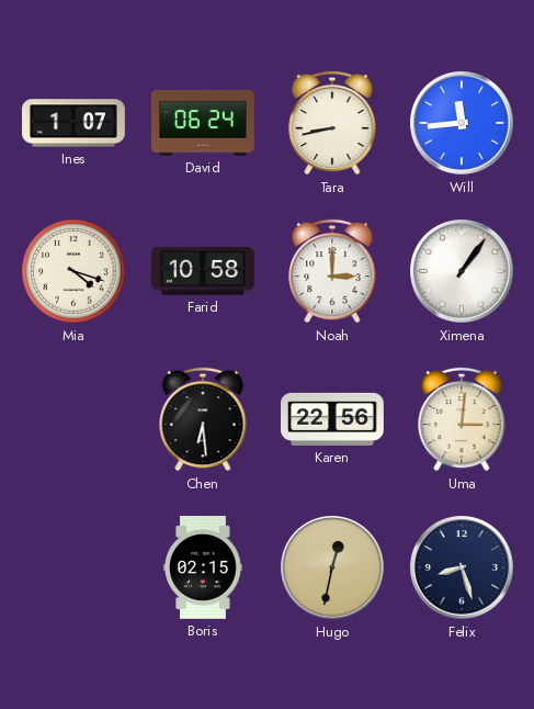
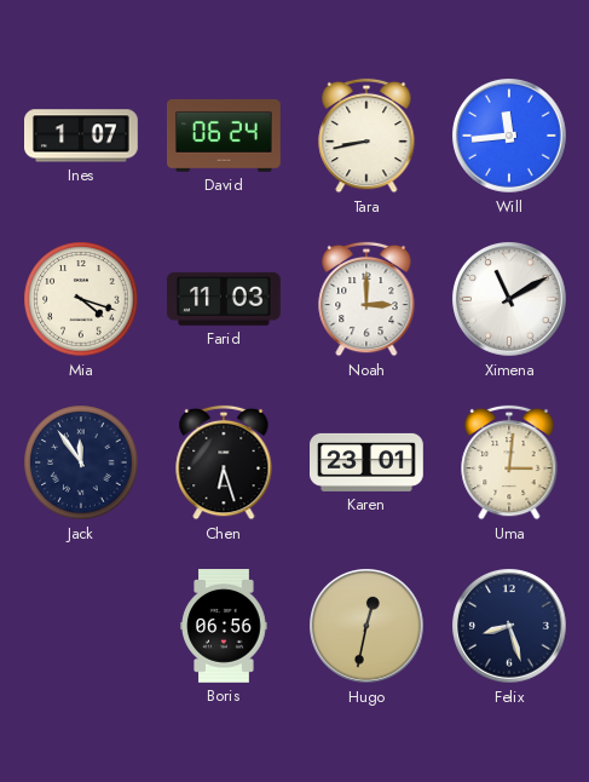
Farid: 10:58 -> 11:03
Ximena: 1:06 -> 11:10
Jack: none -> 11:54
Chen: 6:29 -> 6:27
Karen: 22:56 -> 23:01
Boris: 02:15 -> 06:56
